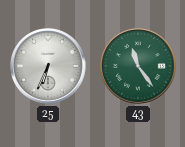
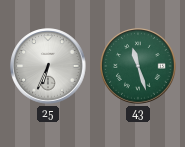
43: 11:24 -> 11:27
